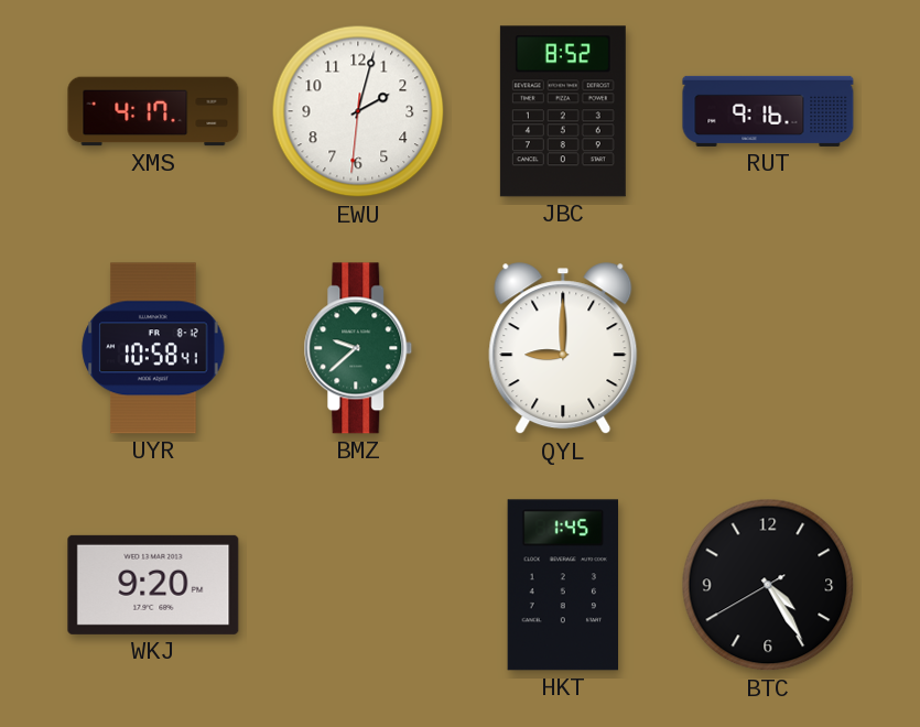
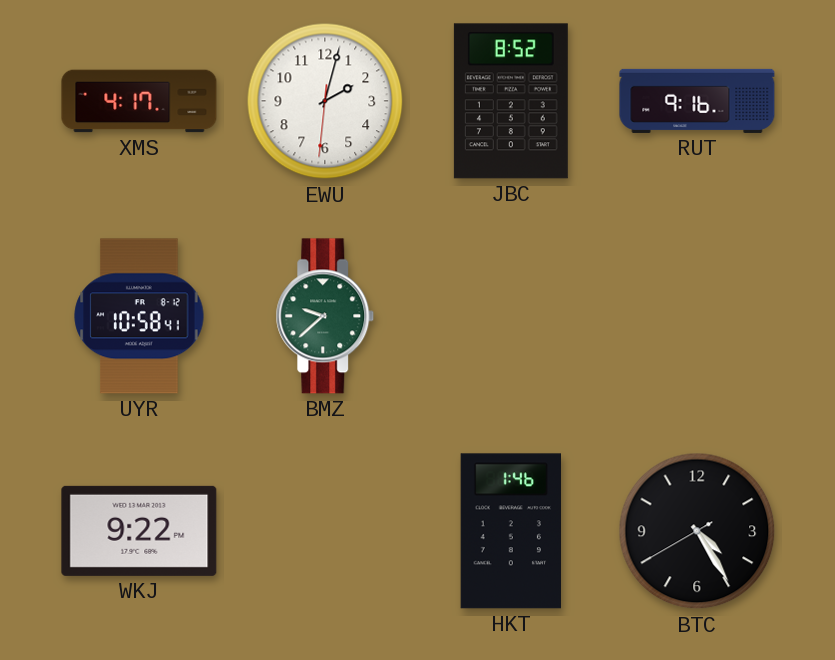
QYL: 9:00 -> none
WKJ: 9:20 -> 9:22
HKT: 1:45 -> 1:46
